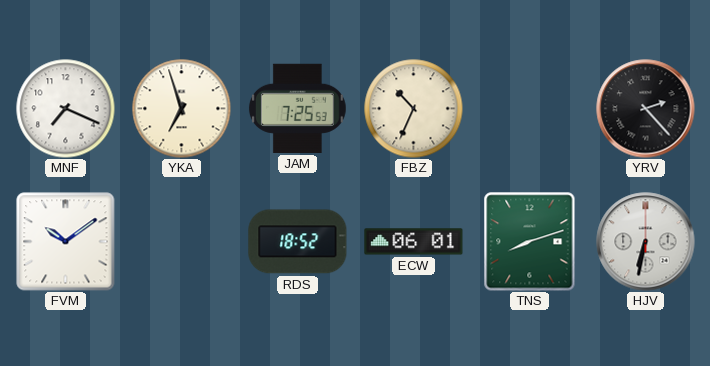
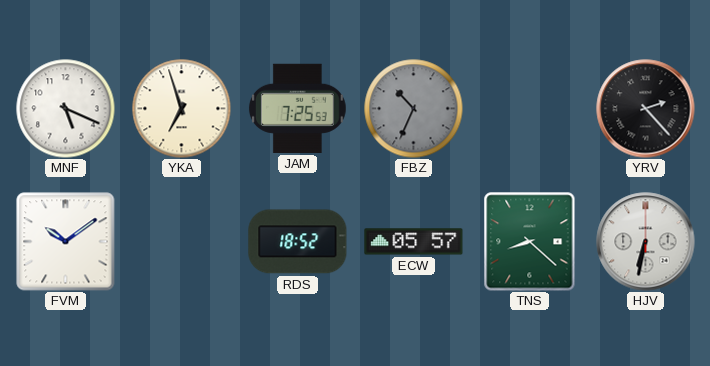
MNF: 7:19 -> 5:19
FBZ dial: cream -> grey
ECW: 06:01 -> 05:57
TNS: 8:12 -> 8:22
